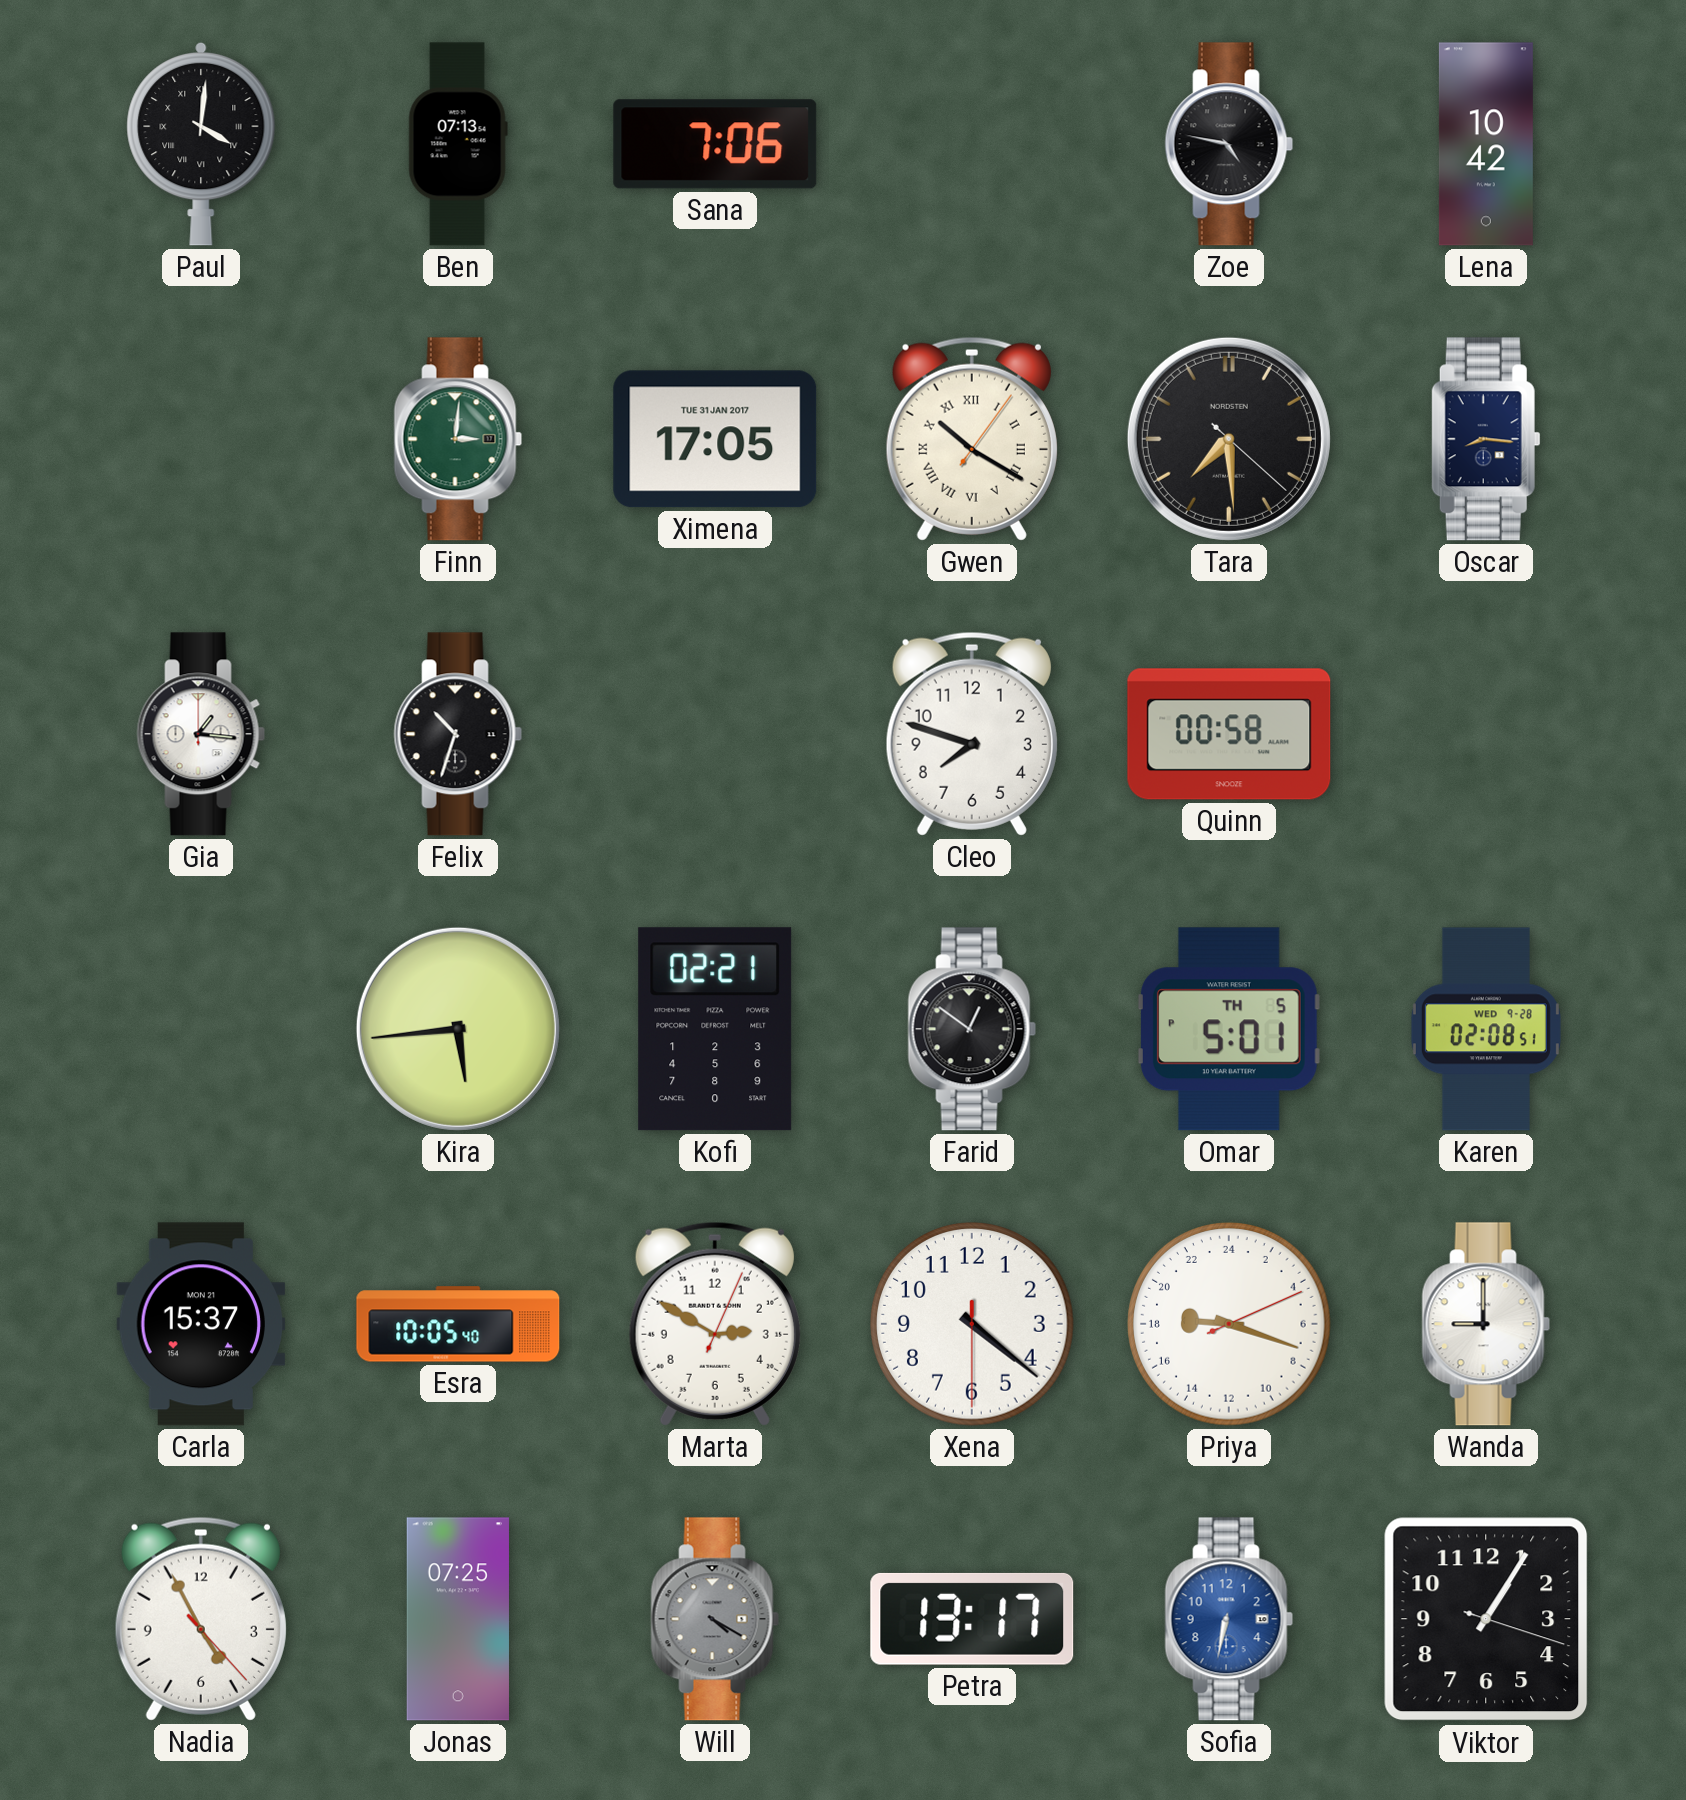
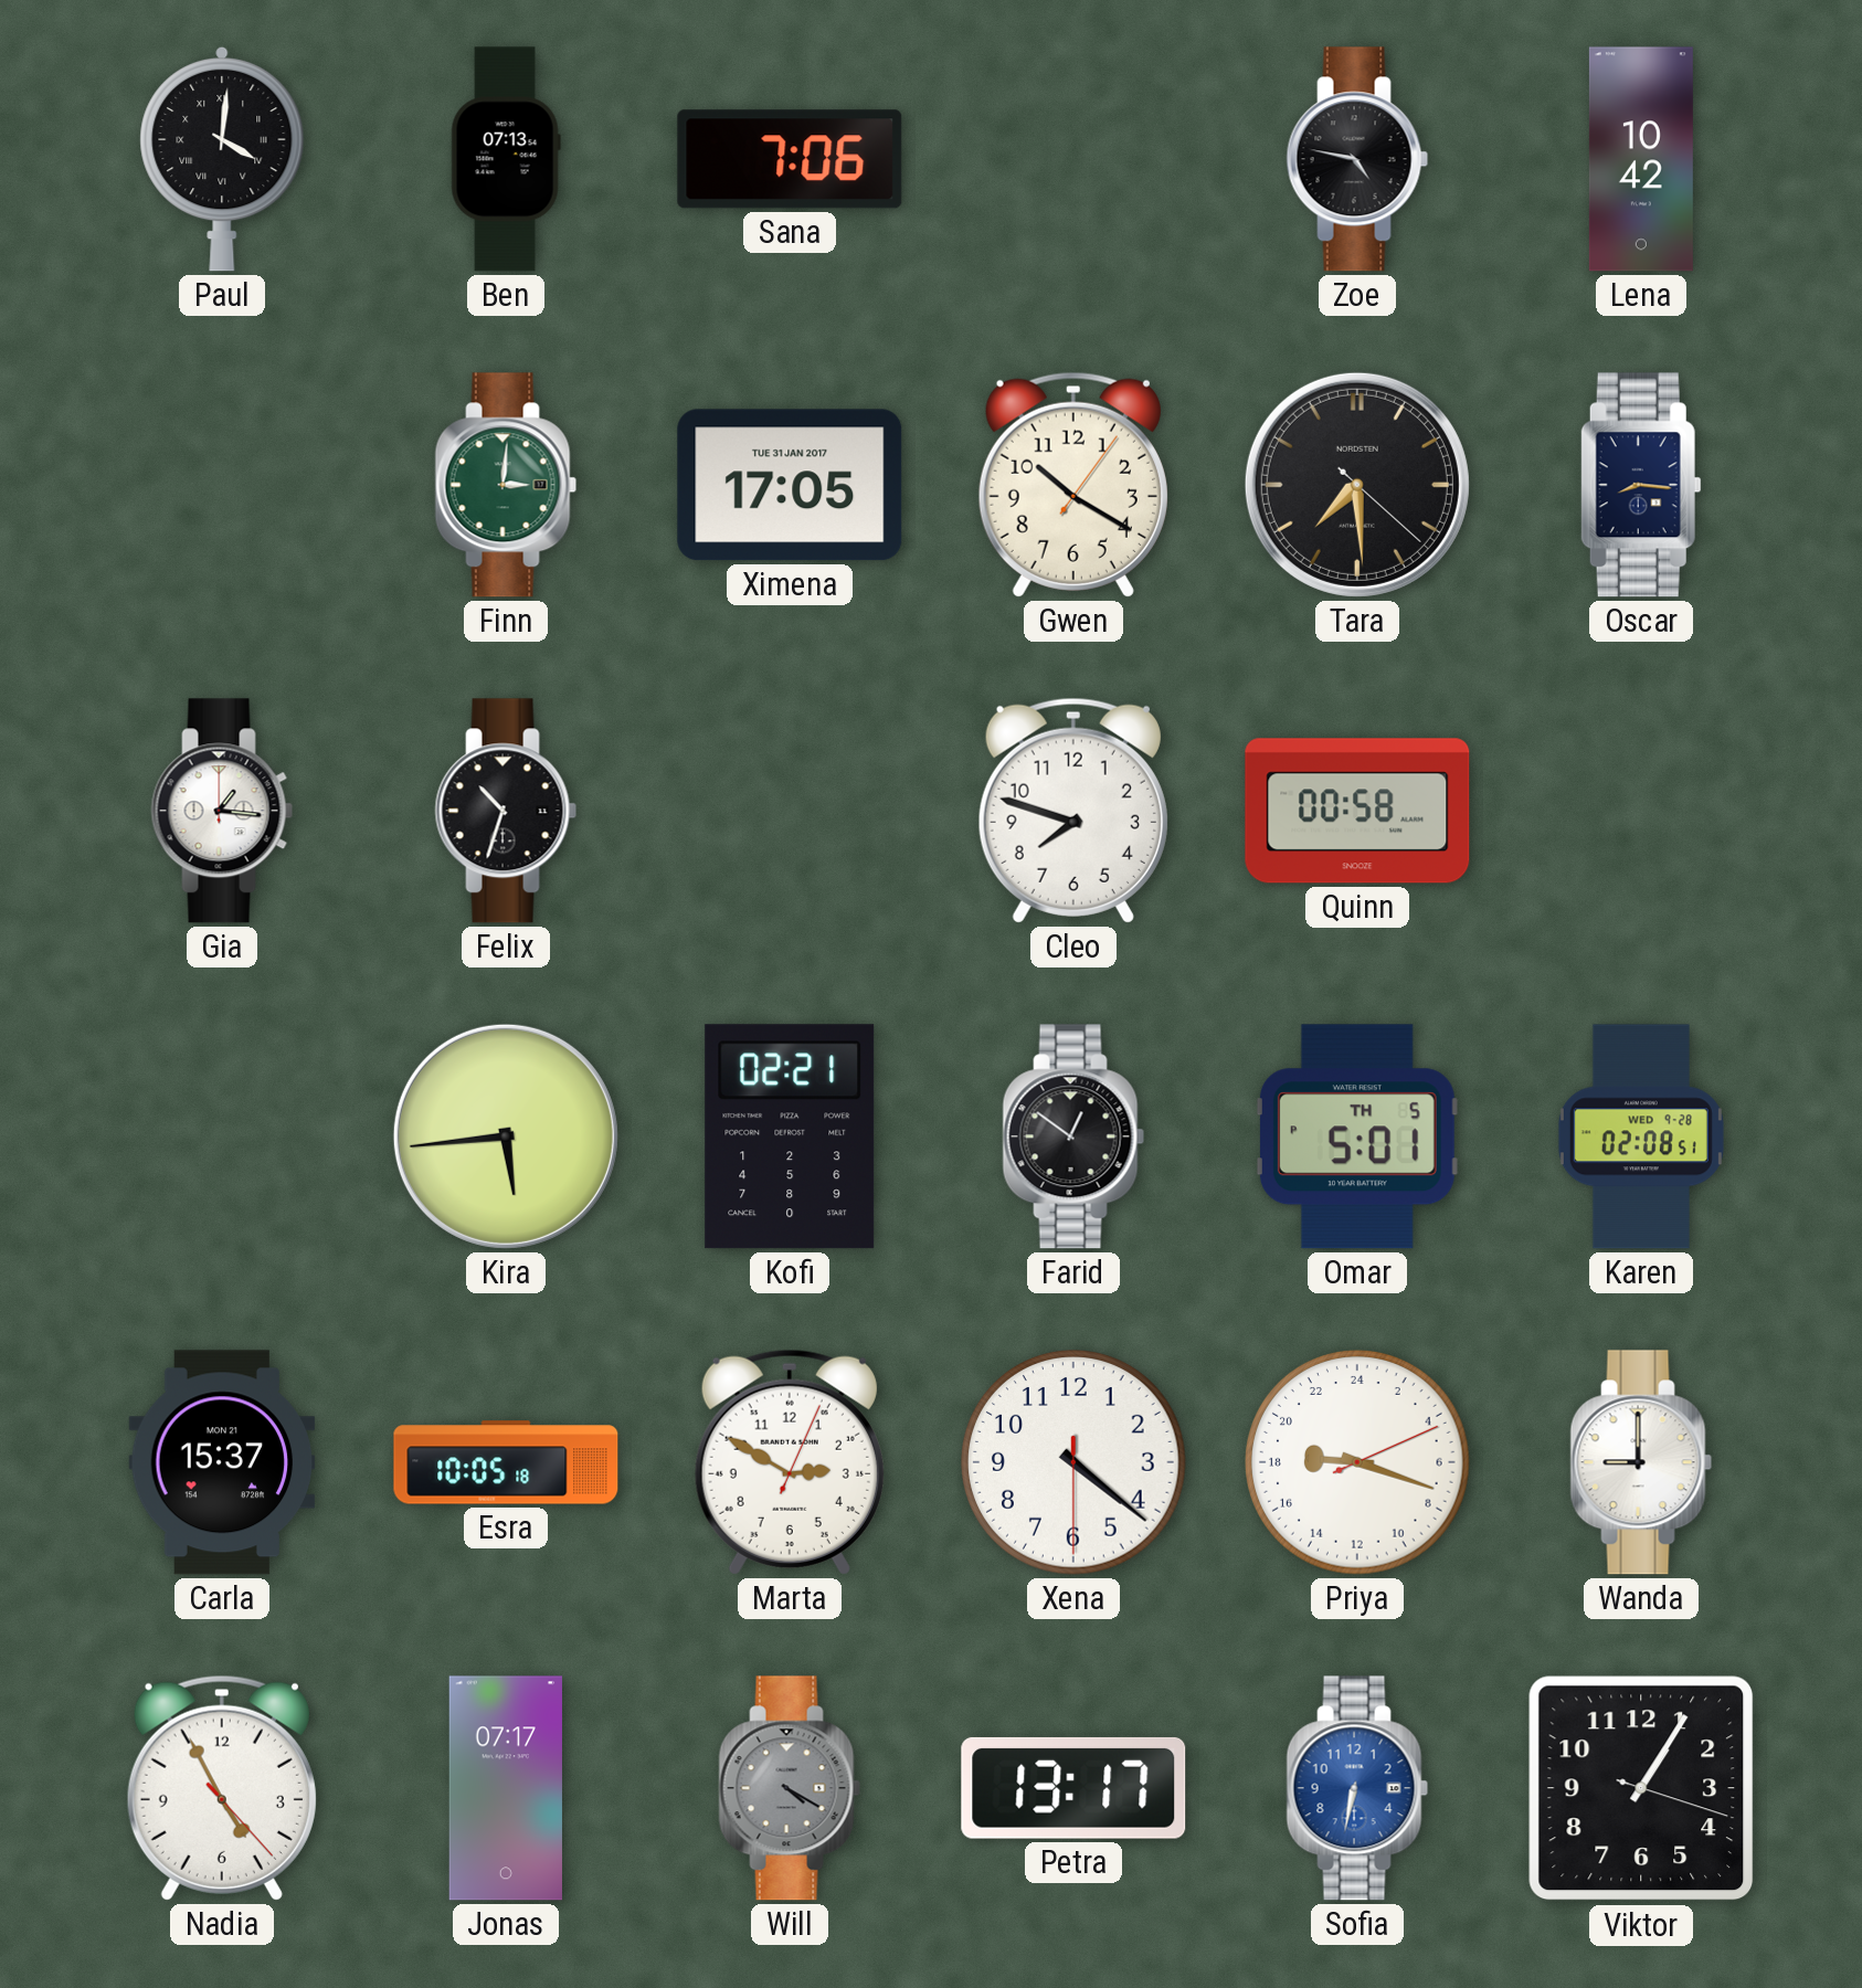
Gwen numerals: Roman -> Arabic
Esra: 10:05:40 -> 10:05:18
Jonas: 07:25 -> 07:17
